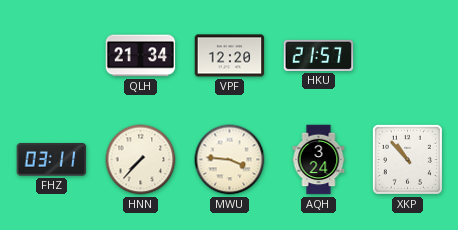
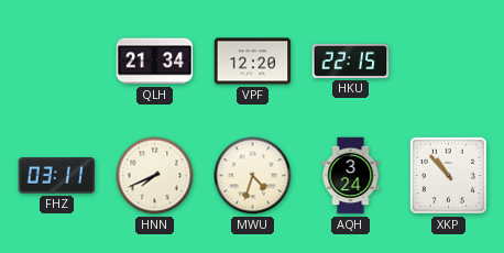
HKU: 21:57 -> 22:15
HNN: 7:37 -> 7:41
MWU: 3:46 -> 4:33
